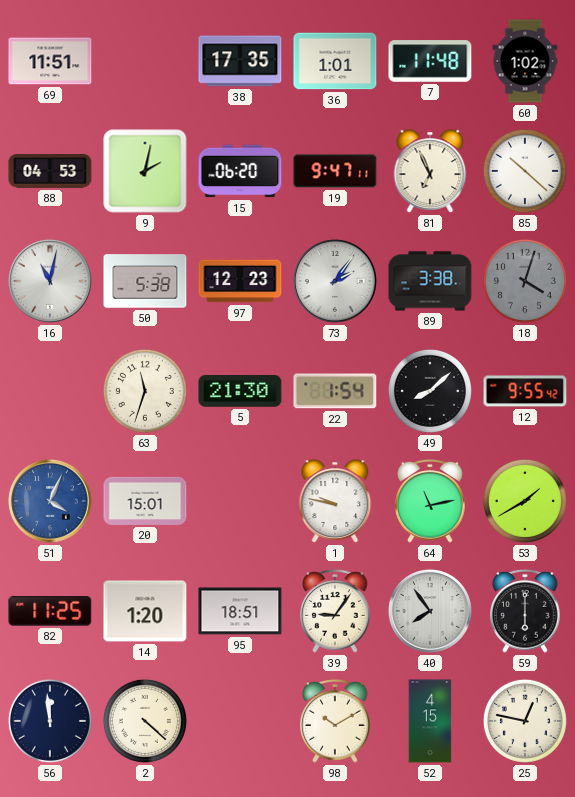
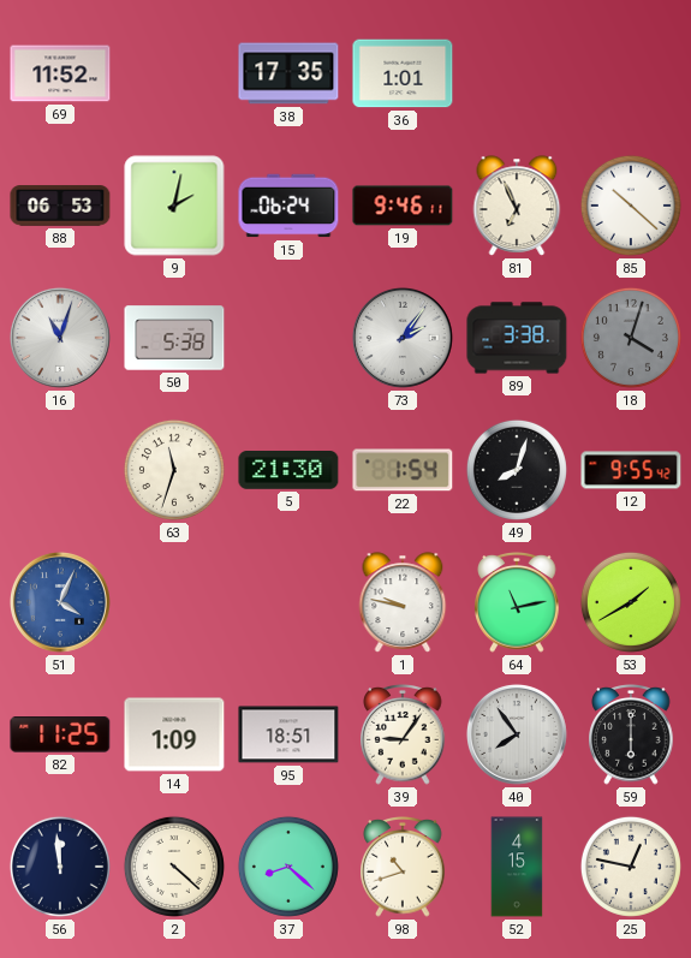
69: 11:51 -> 11:52
7: 11:48 -> none
60: 1:02 -> none
88: 04:53 -> 06:53
15: 06:20 -> 06:24
19: 9:47 -> 9:46
16: 11:02 -> 11:03
97: 12:23 -> none
49: 8:08 -> 8:03
20: 15:01 -> none
14: 1:20 -> 1:09
37: none -> 8:22
98: 10:10 -> 10:42
